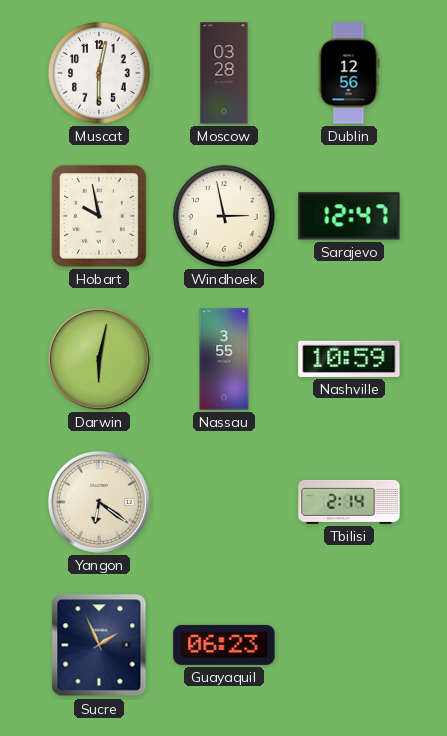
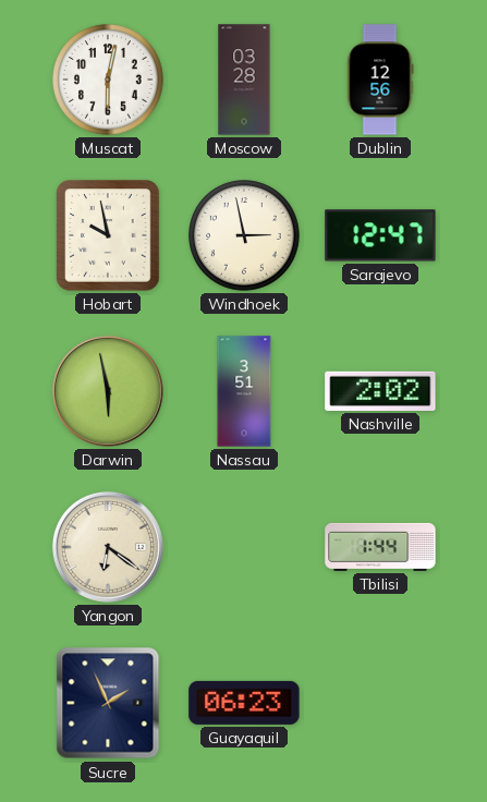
Darwin: 6:02 -> 5:58
Nassau: 3:55 -> 3:51
Nashville: 10:59 -> 2:02
Tbilisi: 2:14 -> 1:44
